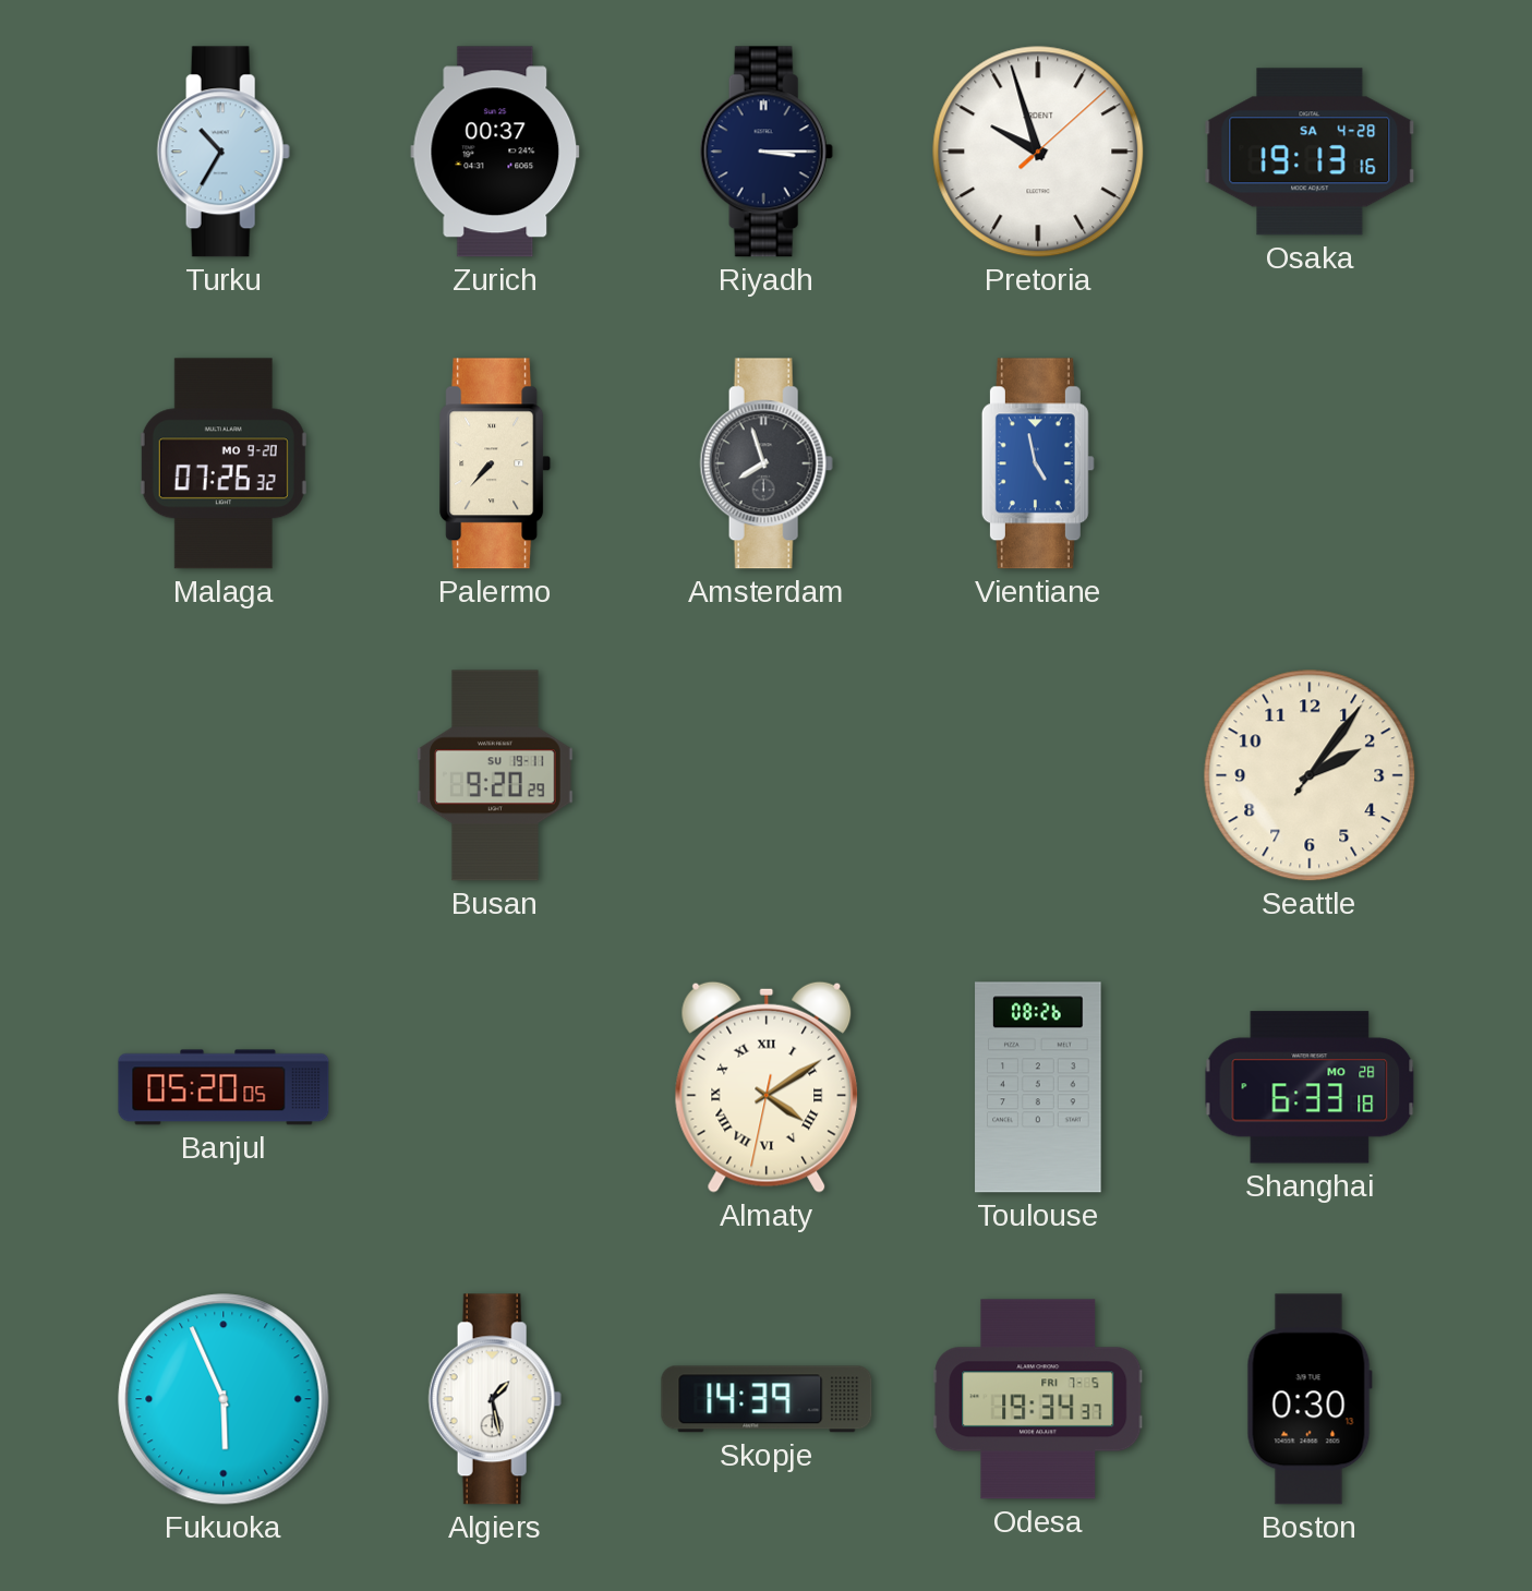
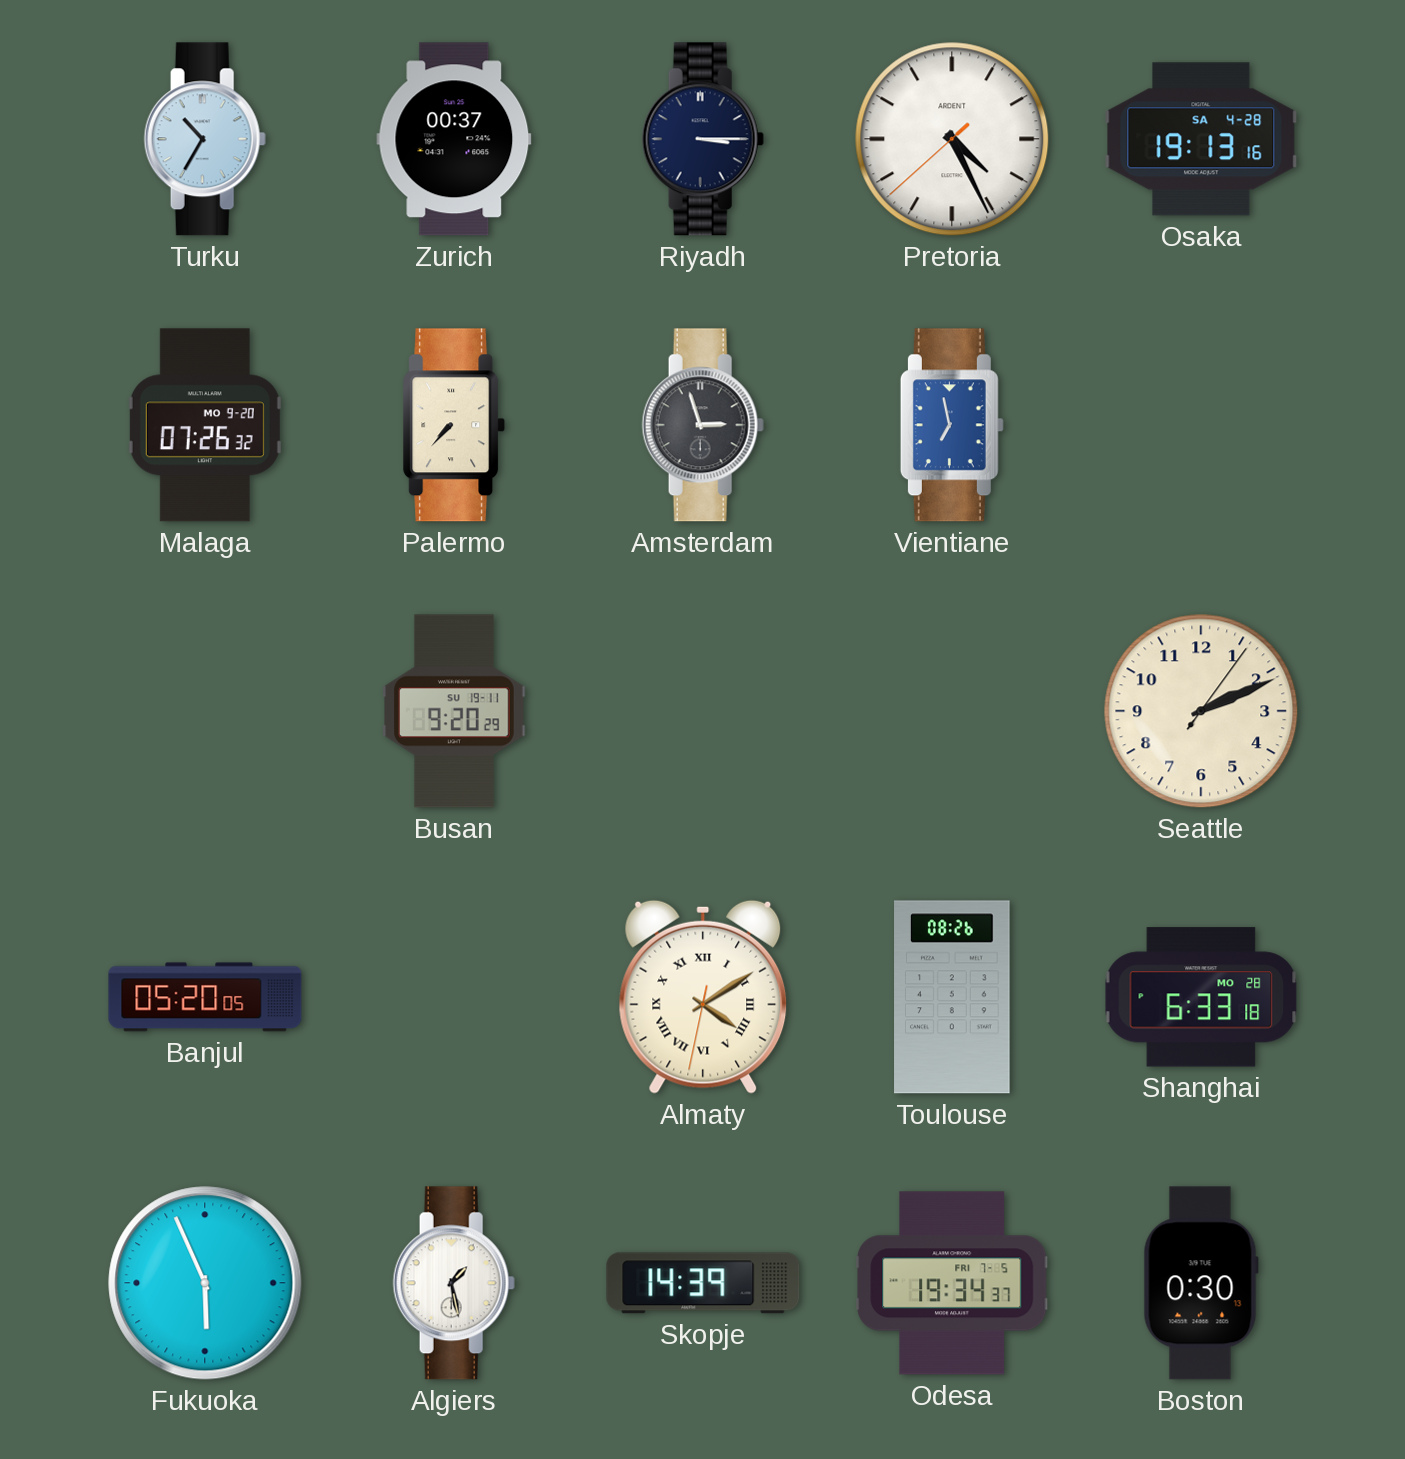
Pretoria: 9:57 -> 4:25
Amsterdam: 7:57 -> 2:57
Vientiane: 4:58 -> 6:58
Seattle: 2:06 -> 2:11
